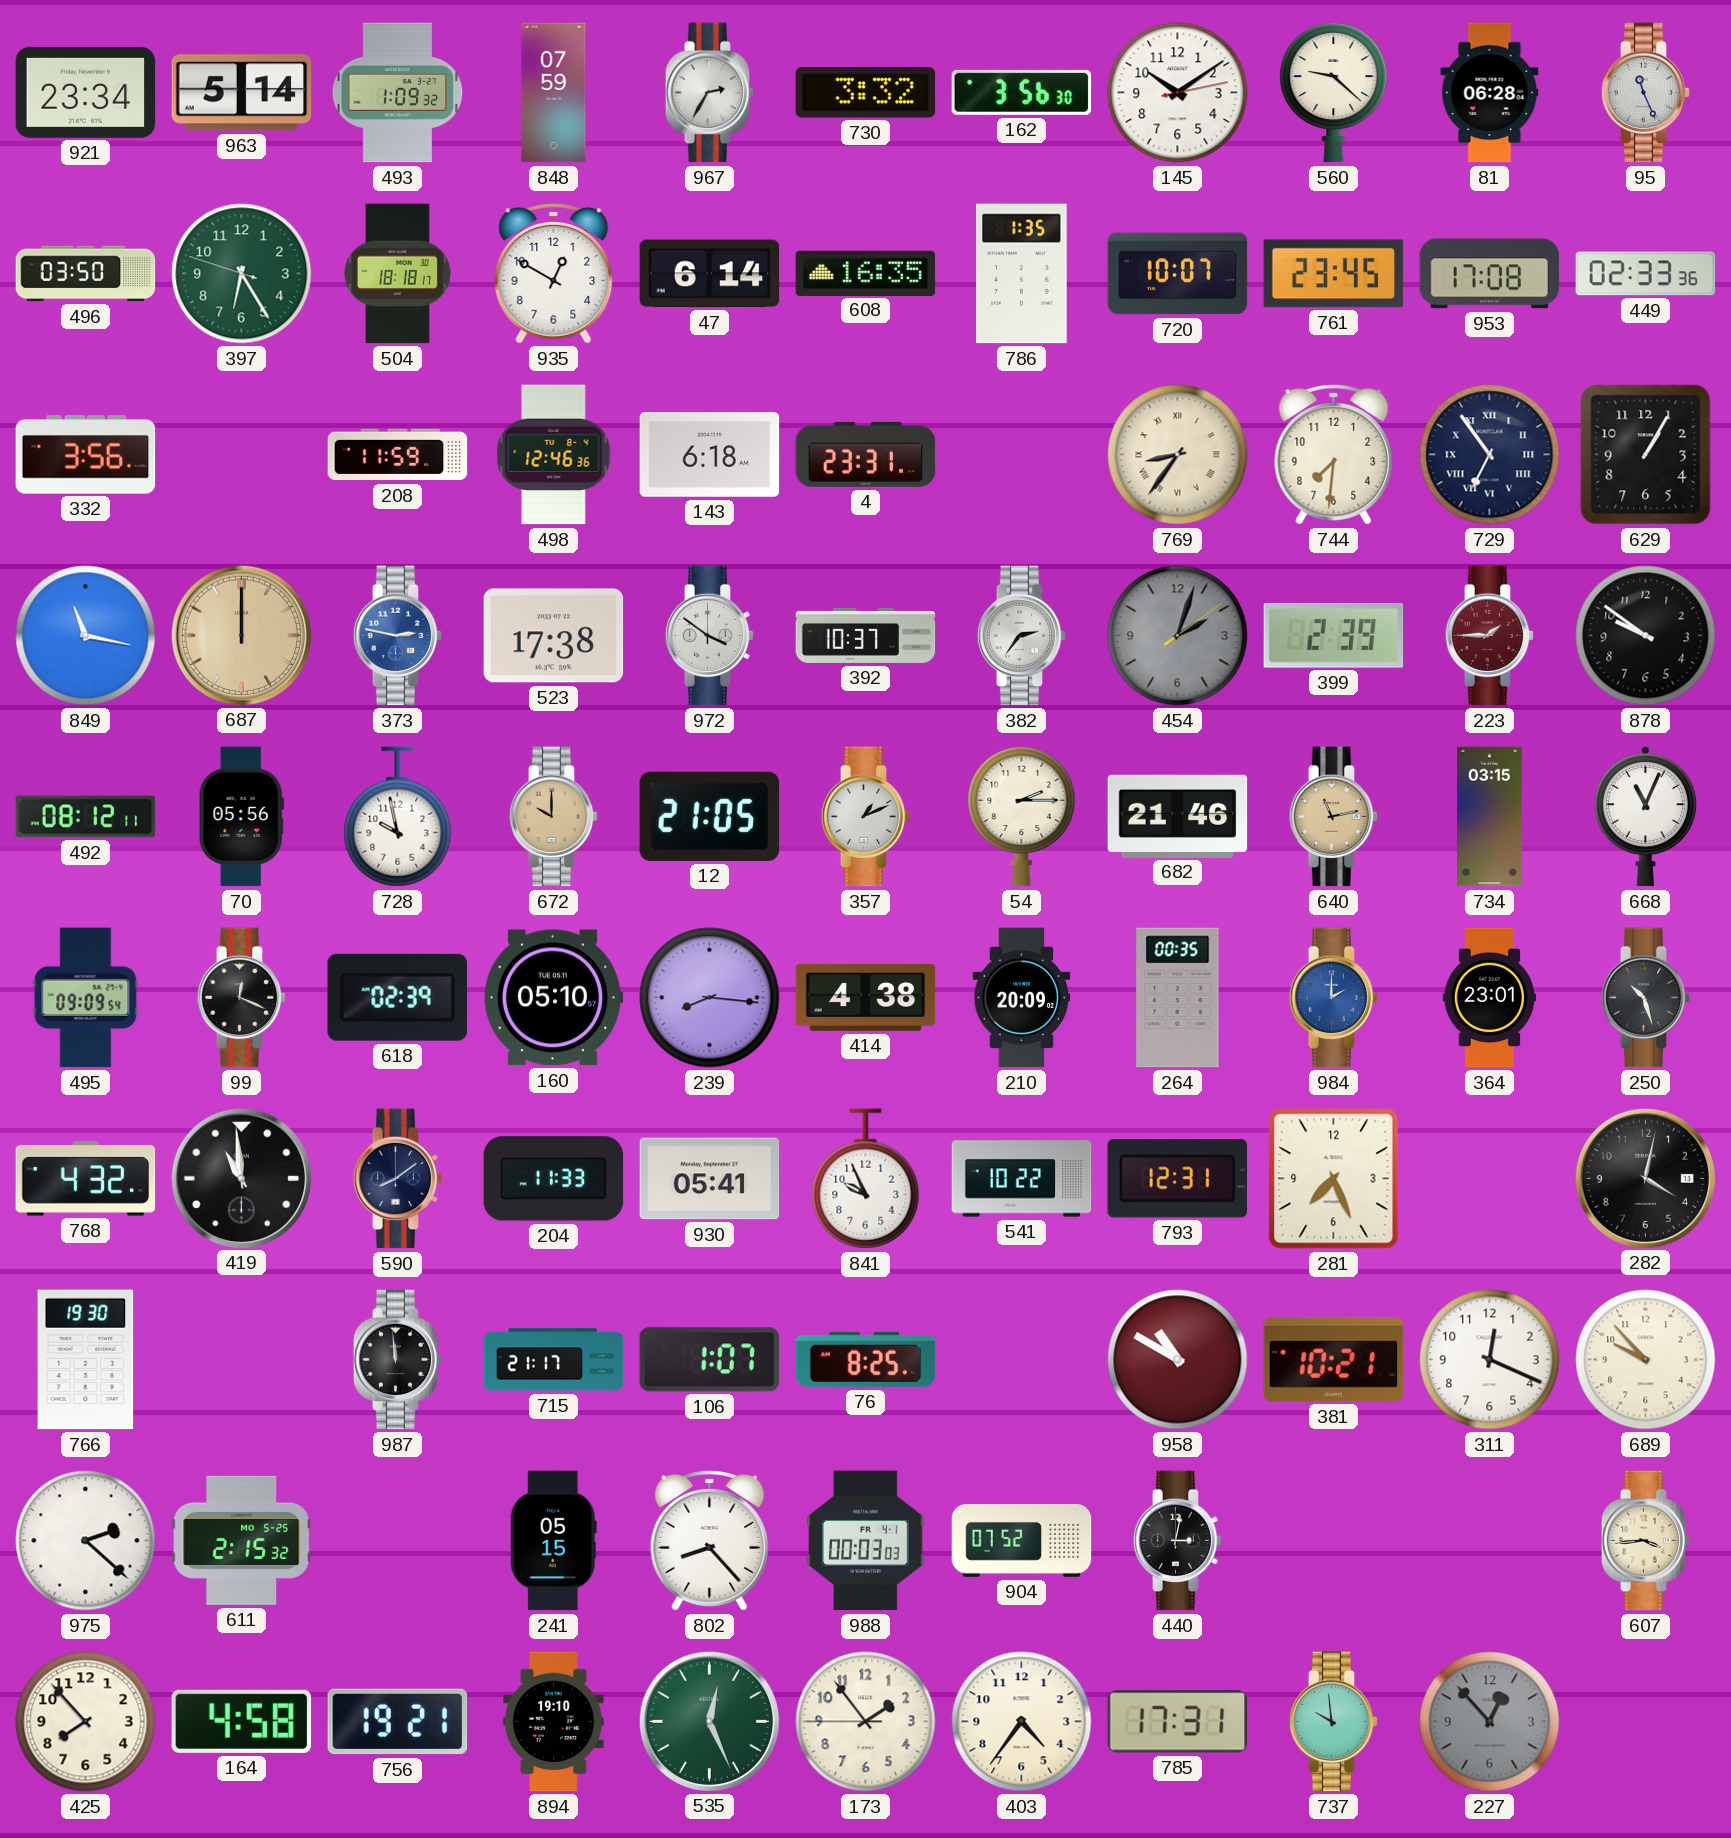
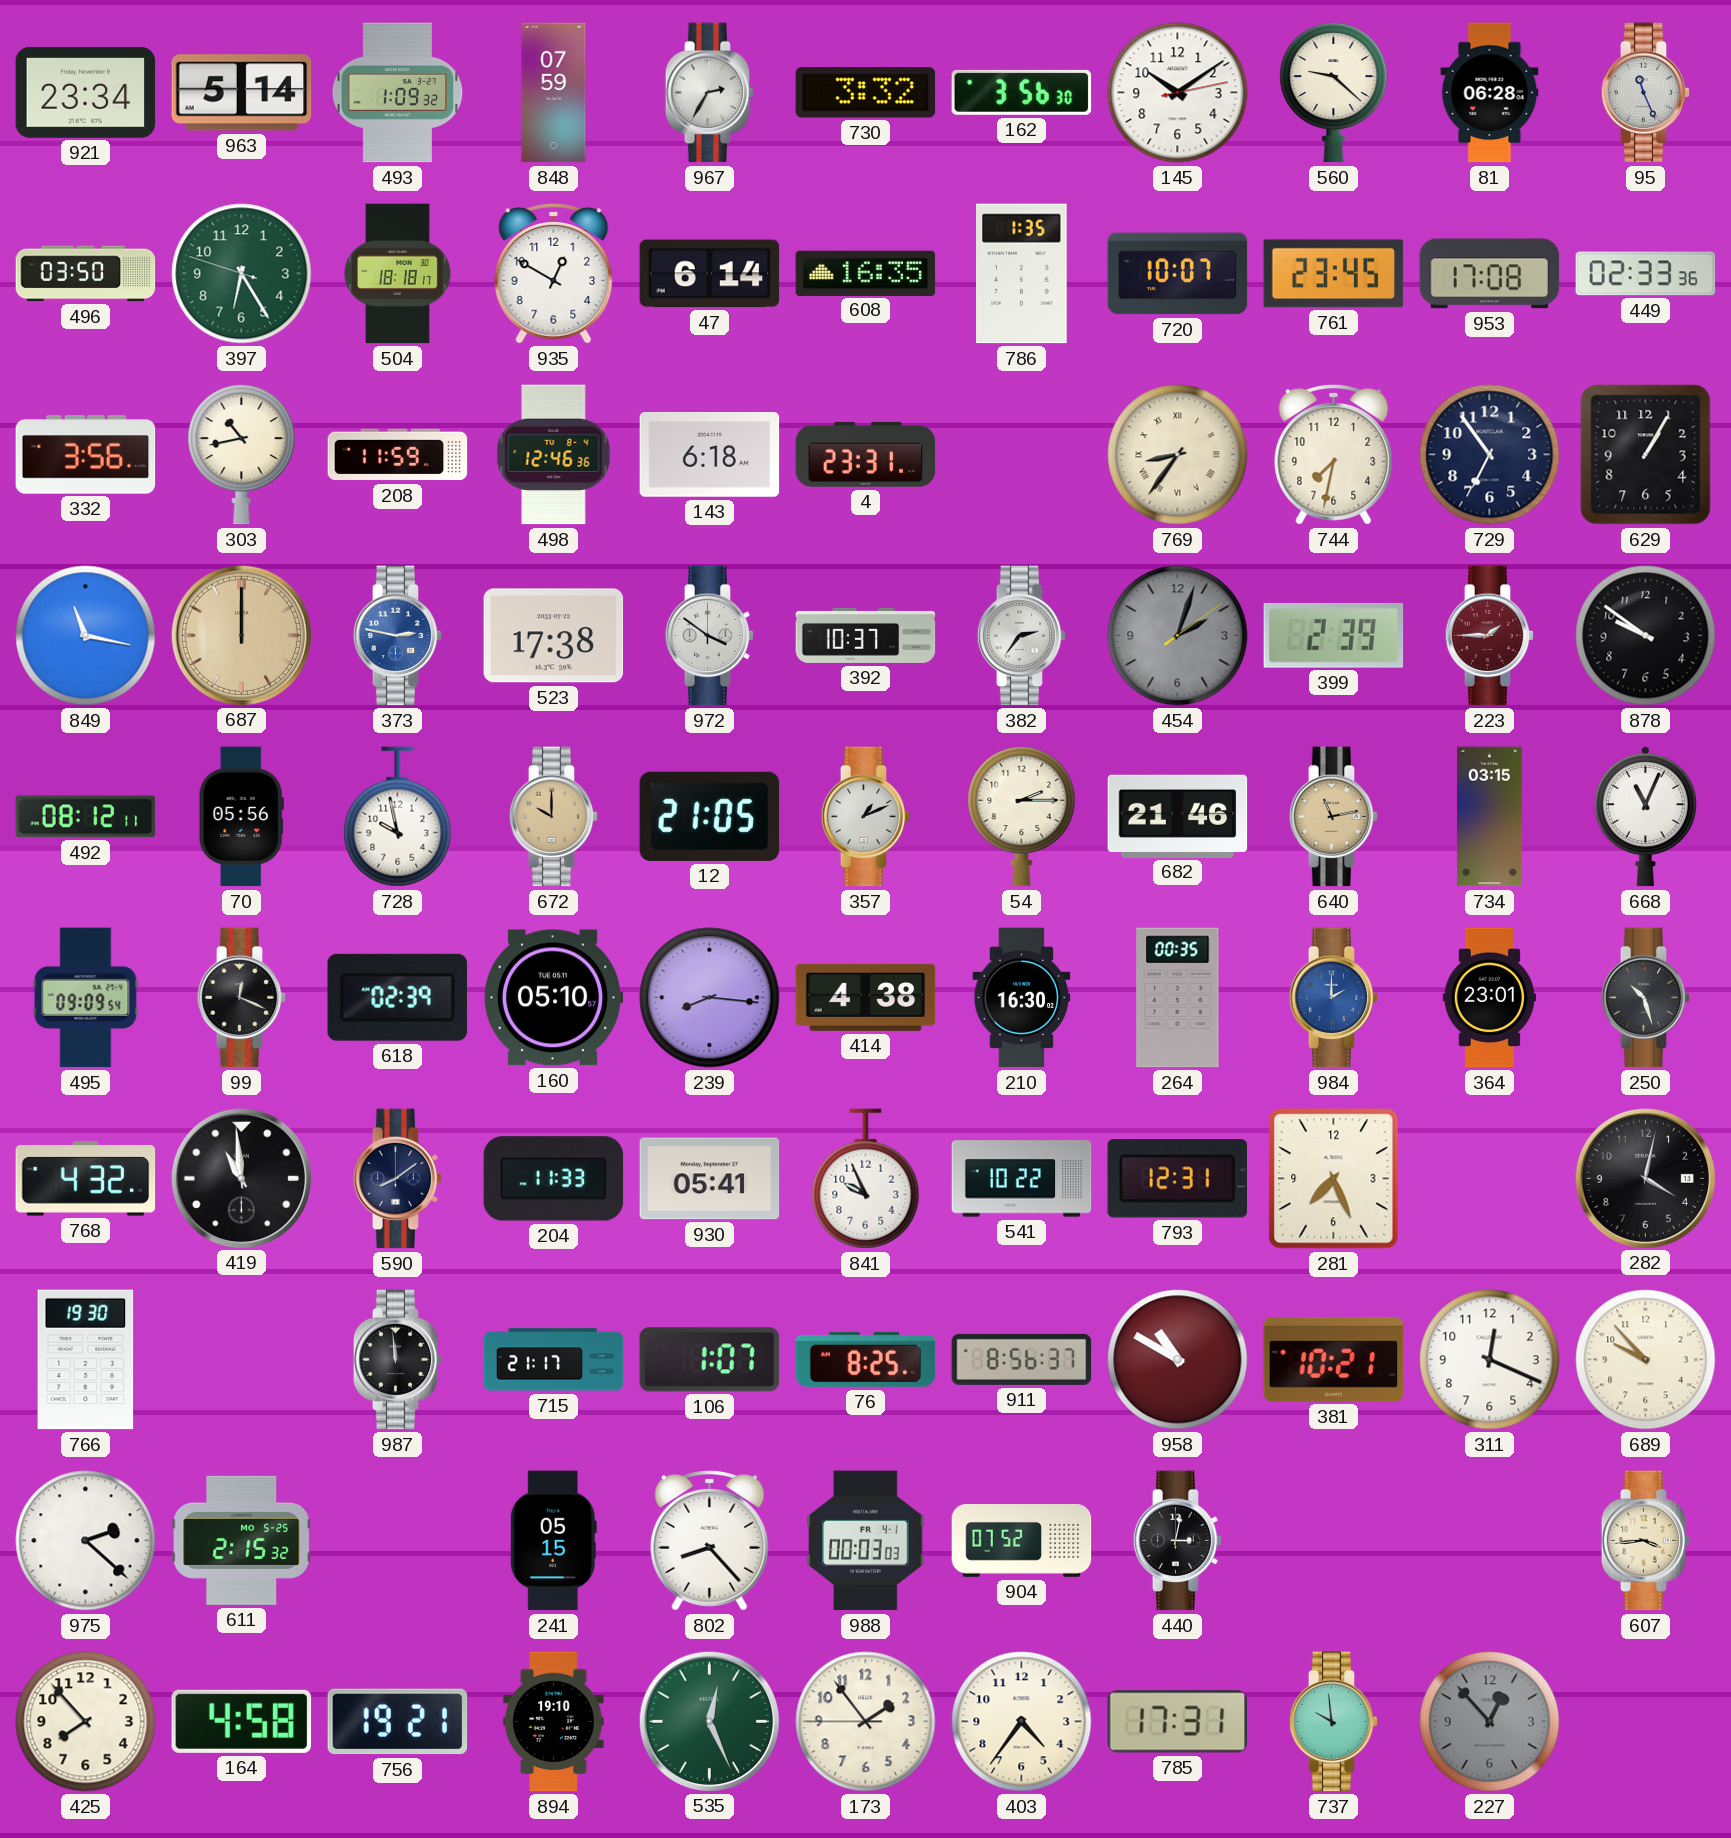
303: none -> 10:43
744: 7:31 -> 7:32
729 numerals: Roman -> Arabic
210: 20:09 -> 16:30
911: none -> 8:56
